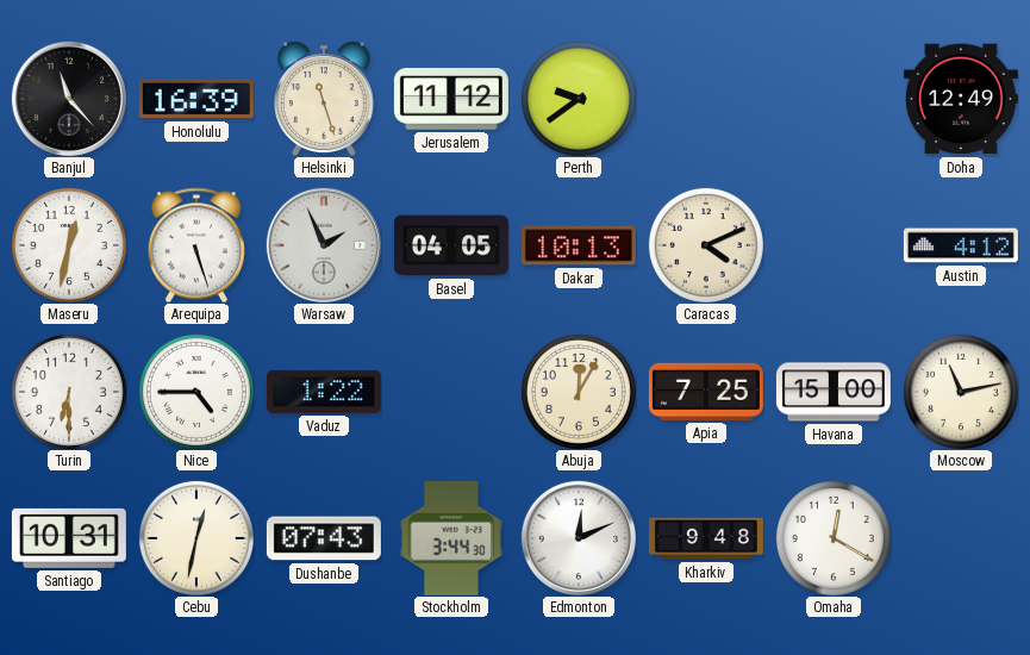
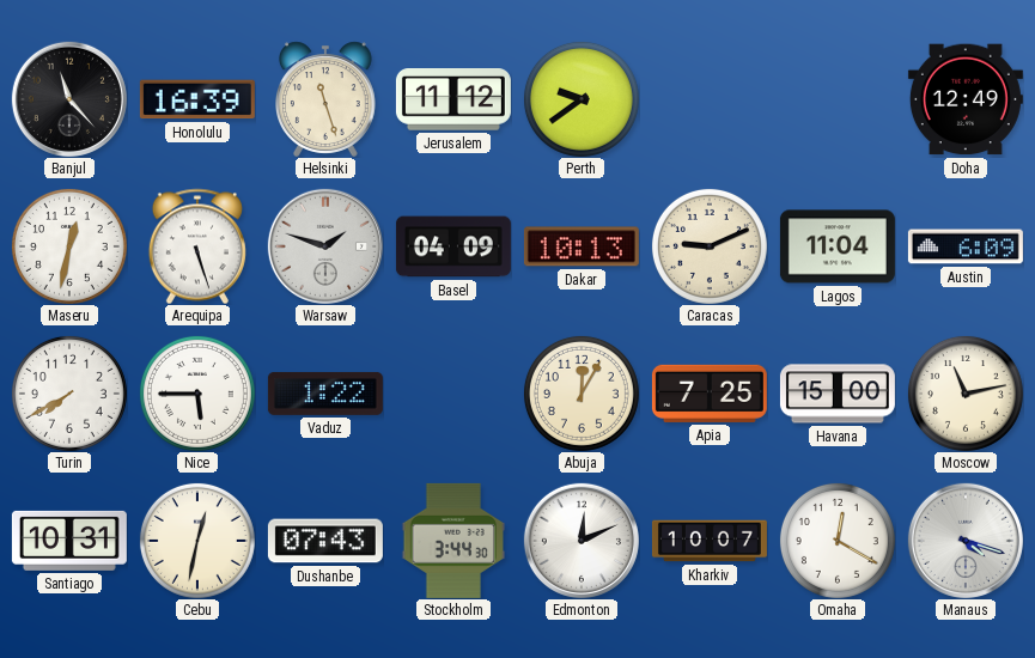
Warsaw: 1:56 -> 1:48
Basel: 04:05 -> 04:09
Caracas: 4:11 -> 9:11
Lagos: none -> 11:04
Austin: 4:12 -> 6:09
Turin: 6:30 -> 7:40
Nice: 4:45 -> 5:45
Kharkiv: 9:48 -> 10:07
Manaus: none -> 4:18
